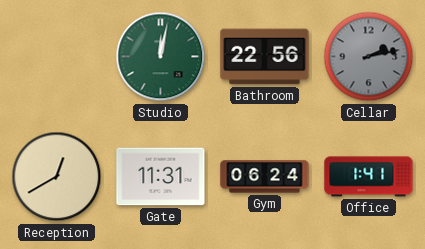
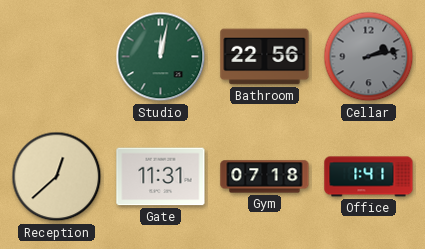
Reception: 12:40 -> 12:38
Gym: 06:24 -> 07:18
